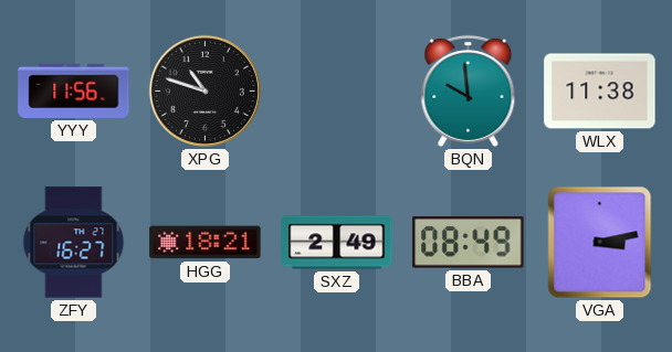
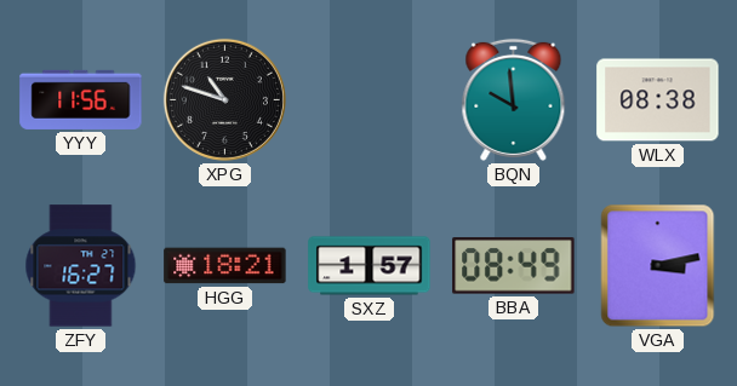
WLX: 11:38 -> 08:38
SXZ: 2:49 -> 1:57
